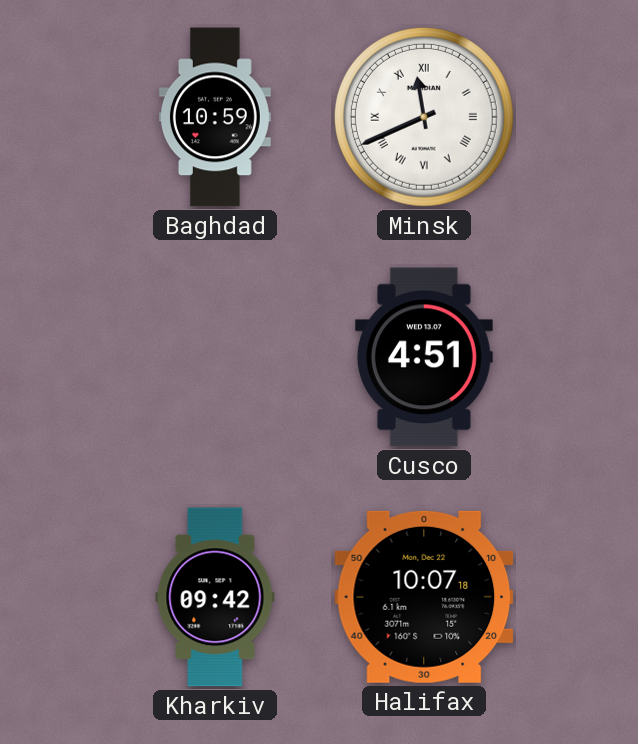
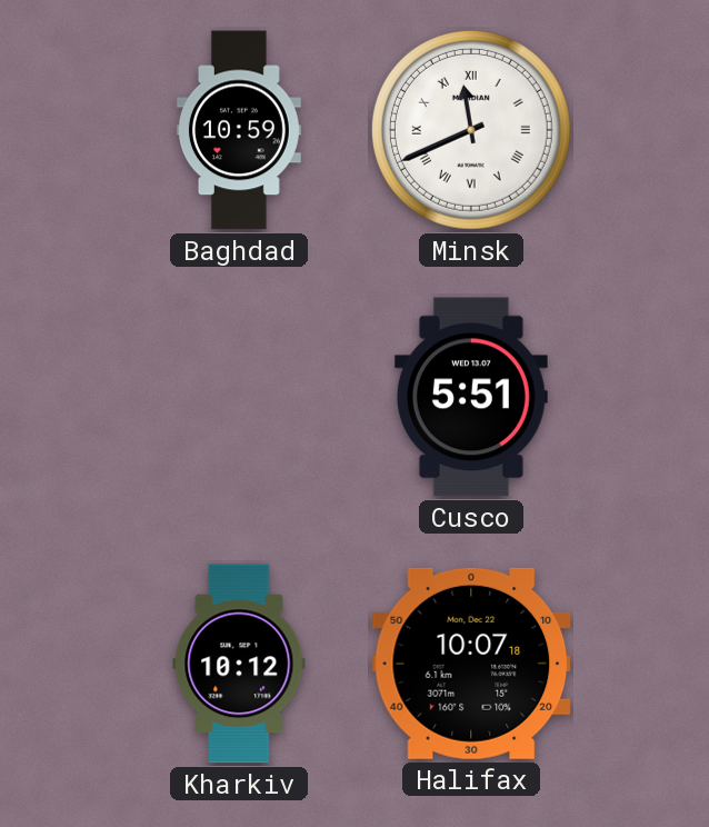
Cusco: 4:51 -> 5:51
Kharkiv: 09:42 -> 10:12
